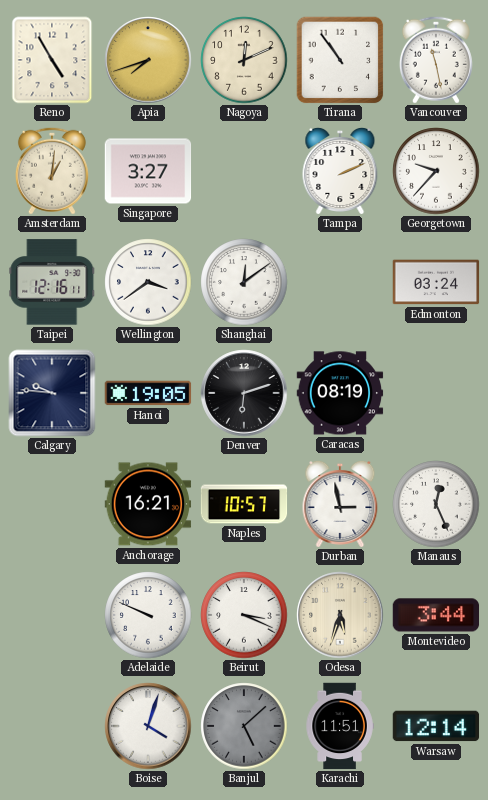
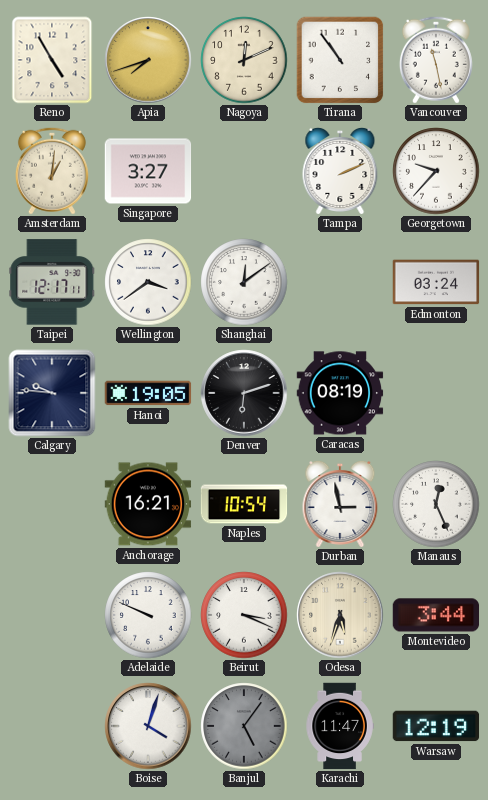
Taipei: 12:16 -> 12:17
Naples: 10:57 -> 10:54
Banjul: 5:08 -> 5:06
Karachi: 11:51 -> 11:47
Warsaw: 12:14 -> 12:19
